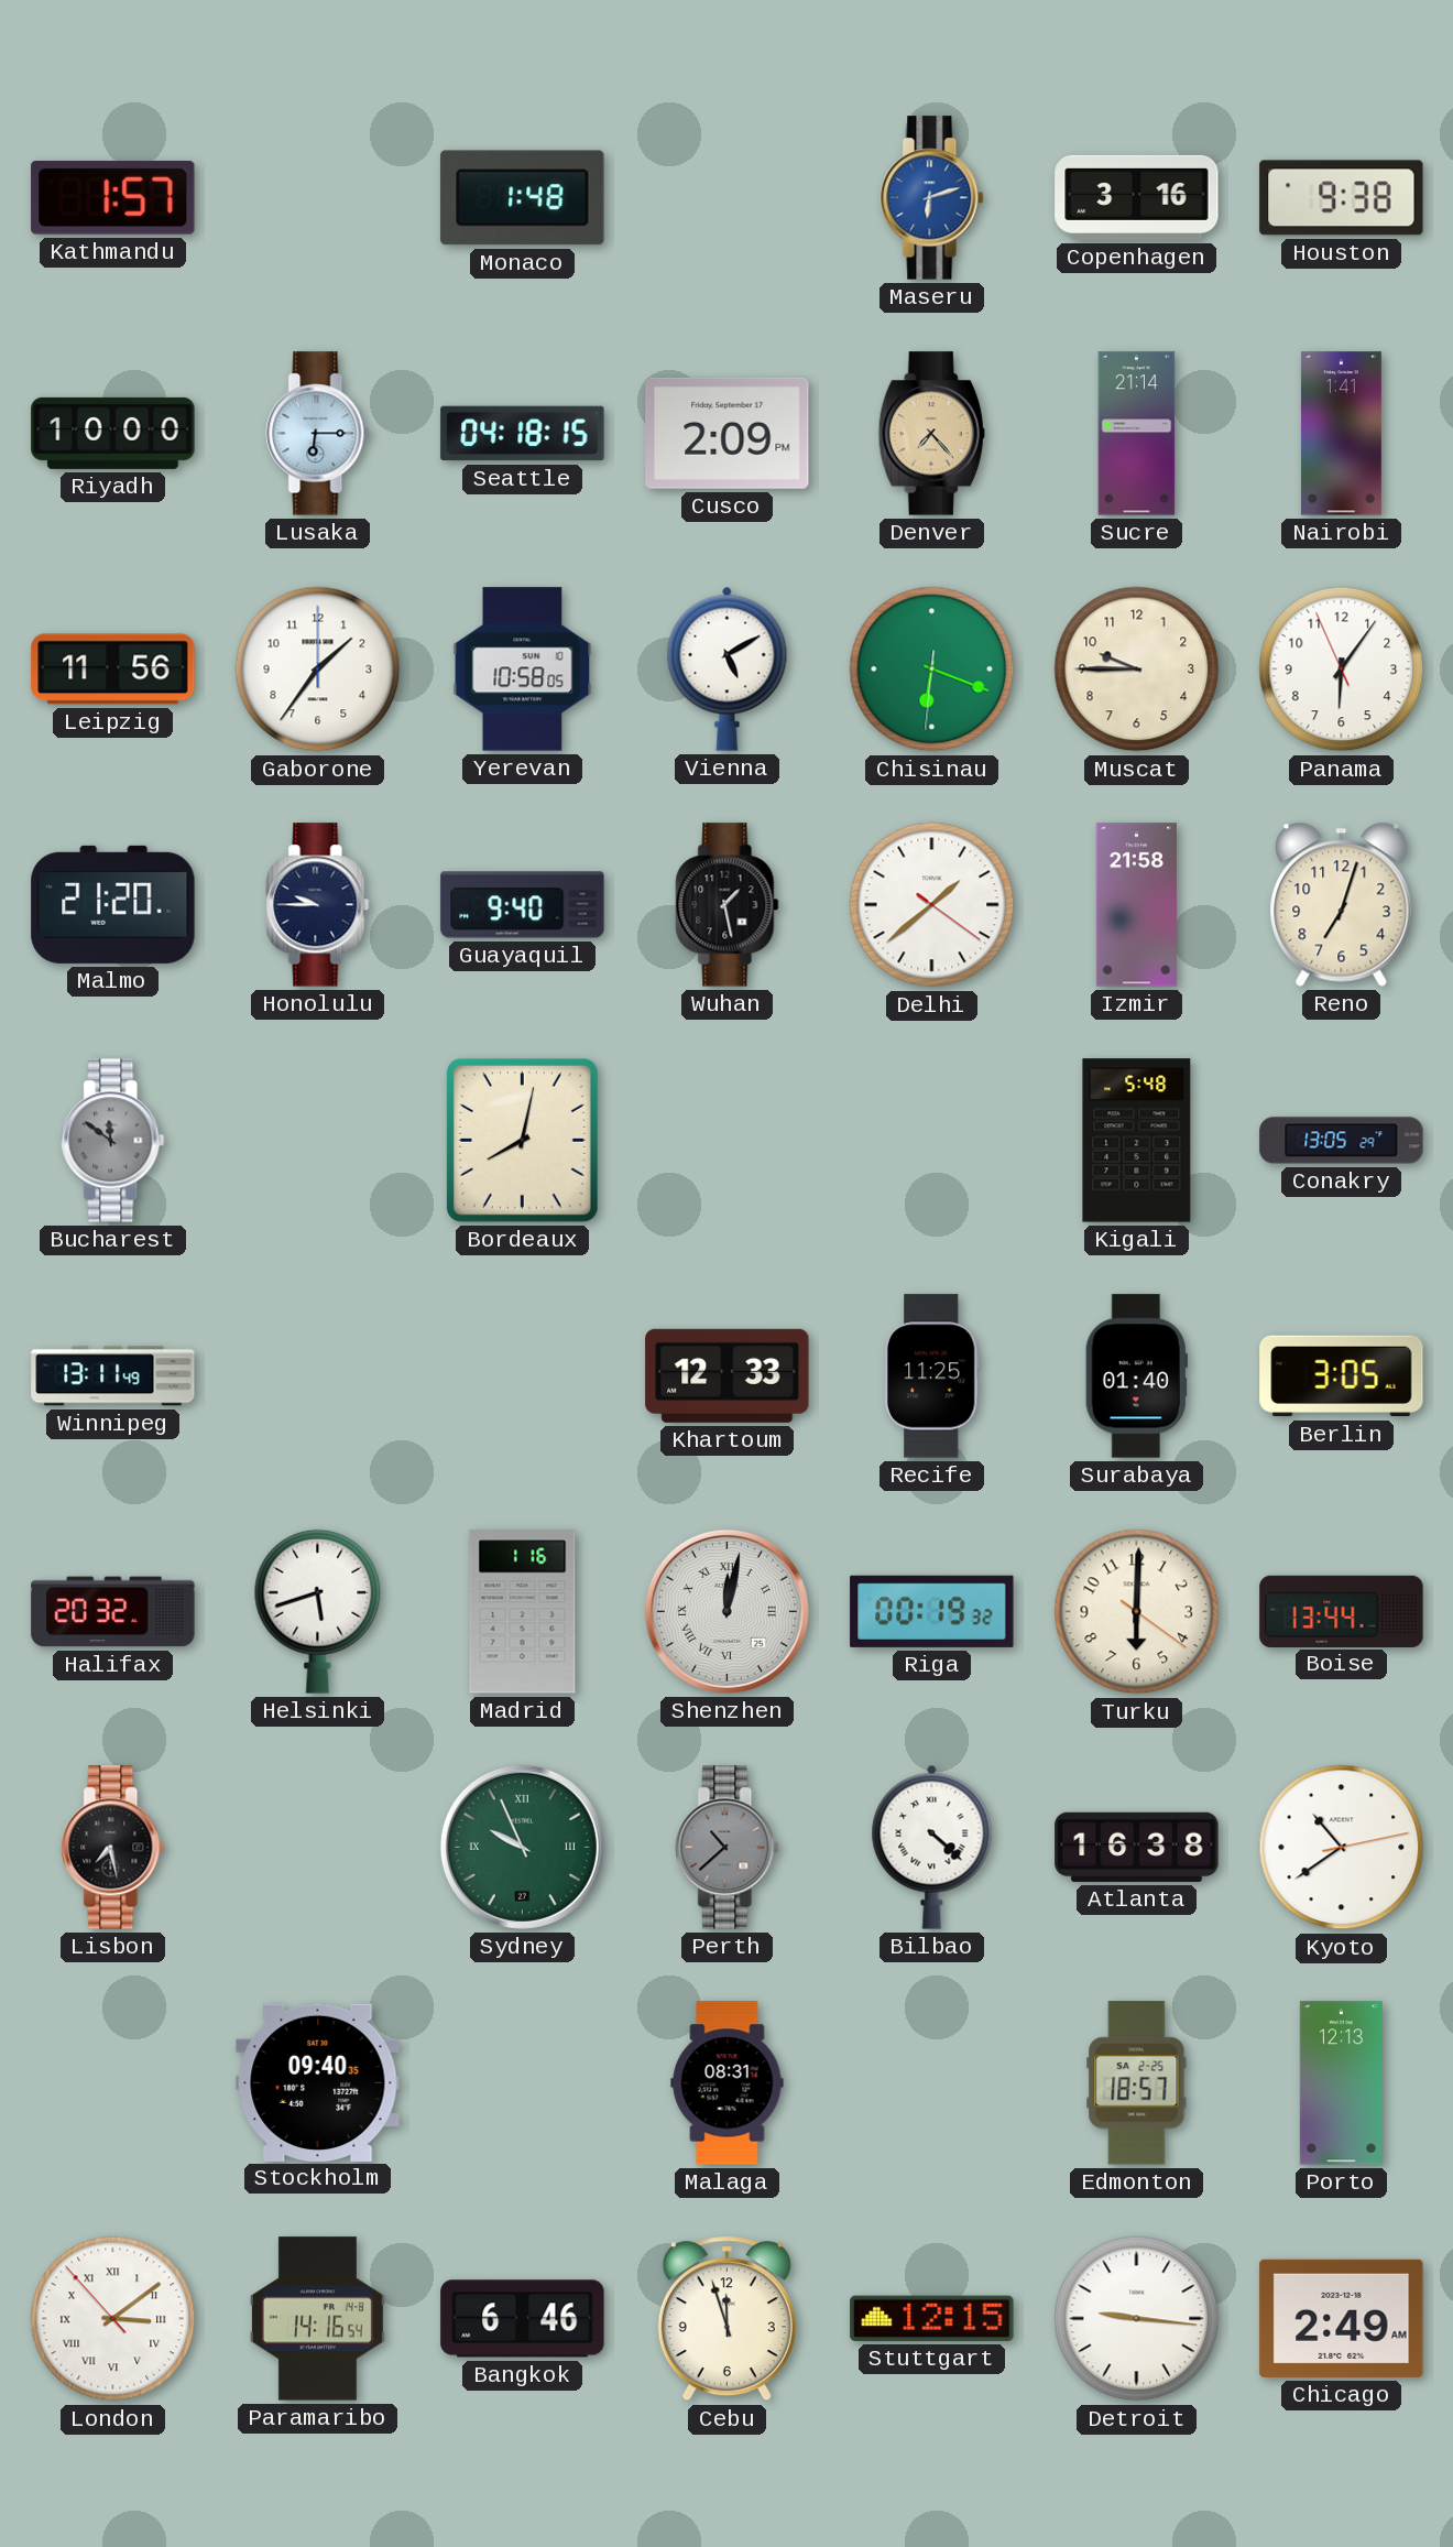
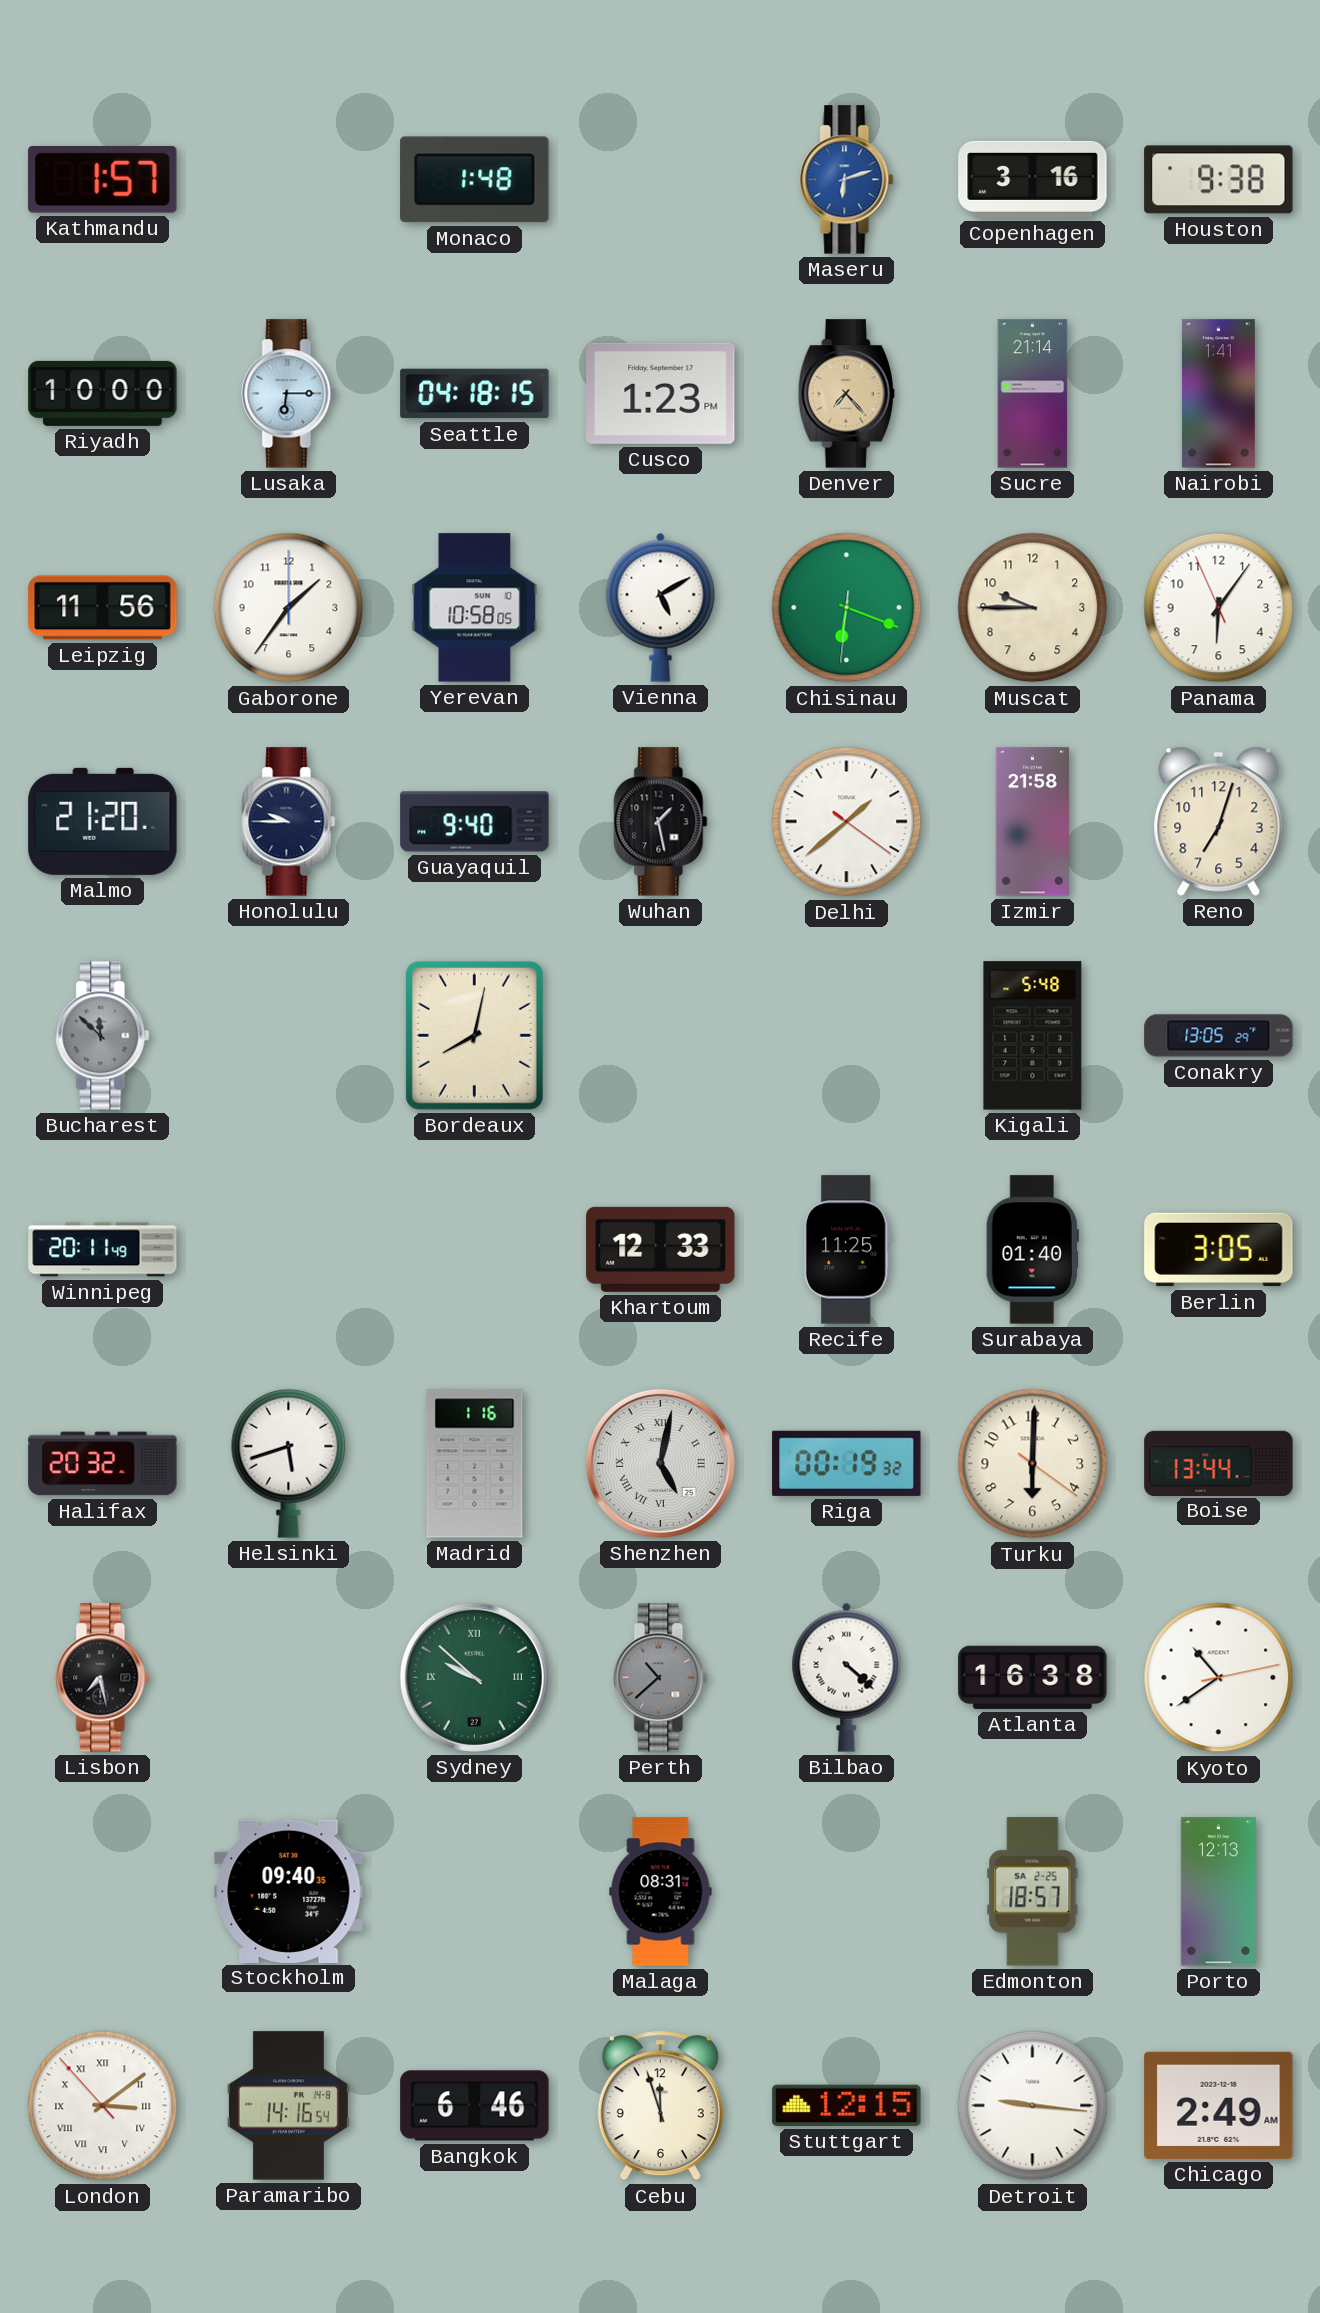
Cusco: 2:09 -> 1:23
Bucharest: 11:51 -> 11:52
Winnipeg: 13:11 -> 20:11
Shenzhen: 12:02 -> 5:02
Sydney: 9:56 -> 9:52
